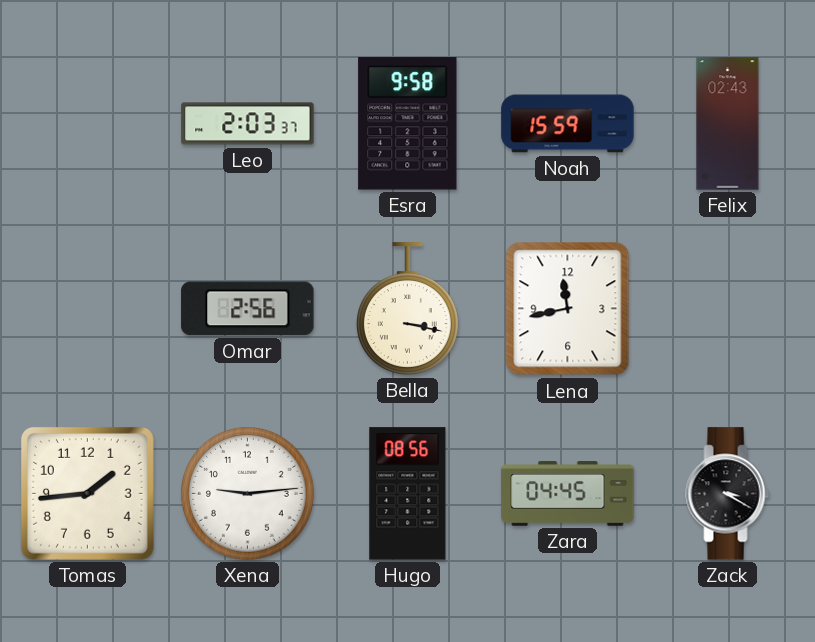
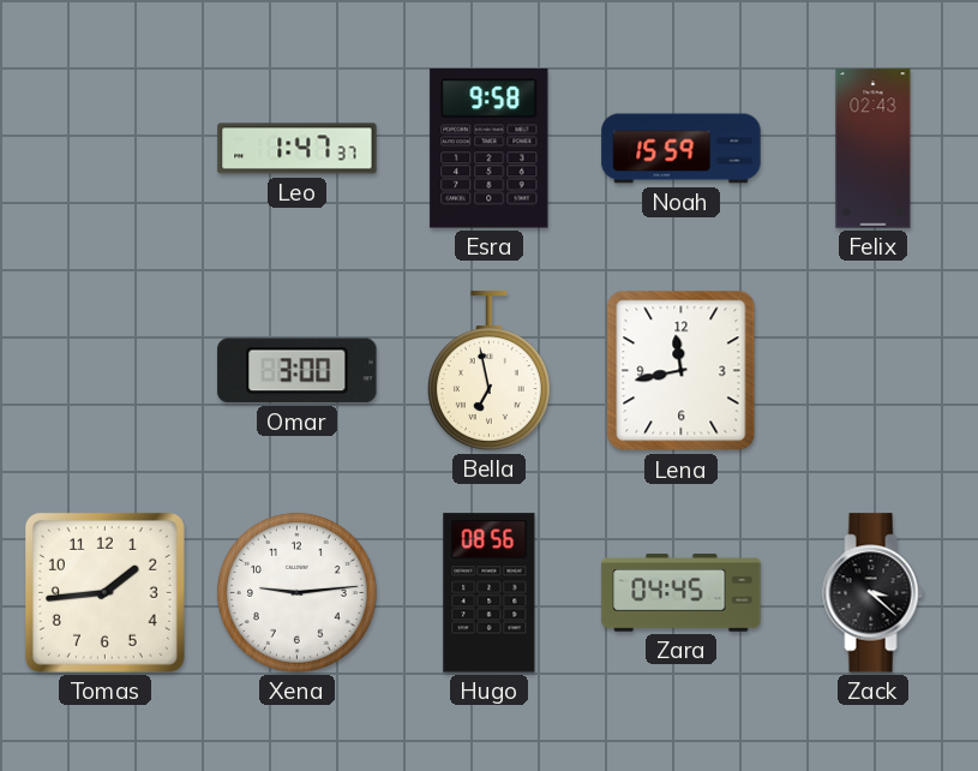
Leo: 2:03 -> 1:47
Omar: 2:56 -> 3:00
Bella: 3:17 -> 6:58
Zack: 3:20 -> 3:22
